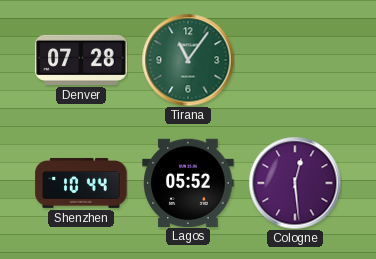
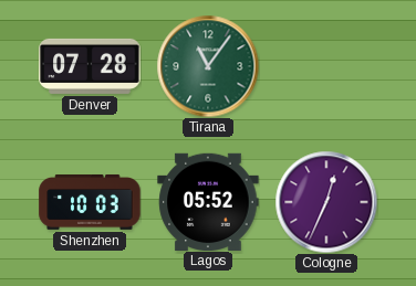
Shenzhen: 10:44 -> 10:03
Cologne: 12:29 -> 12:34
